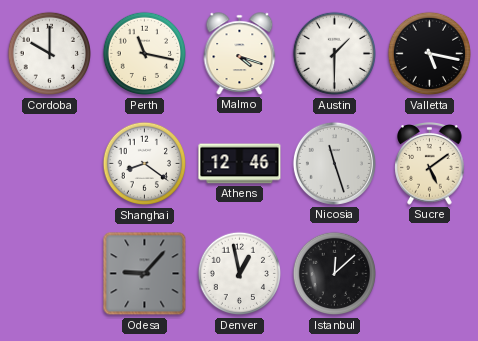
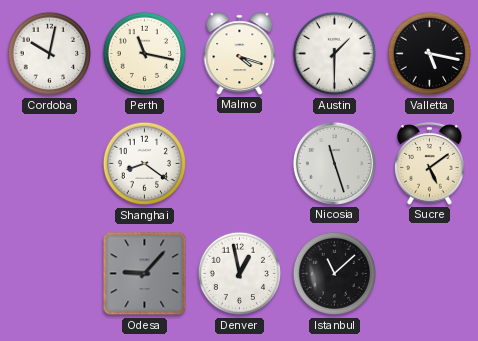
Cordoba: 10:00 -> 10:02
Athens: 12:46 -> none
Istanbul: 12:08 -> 11:08
